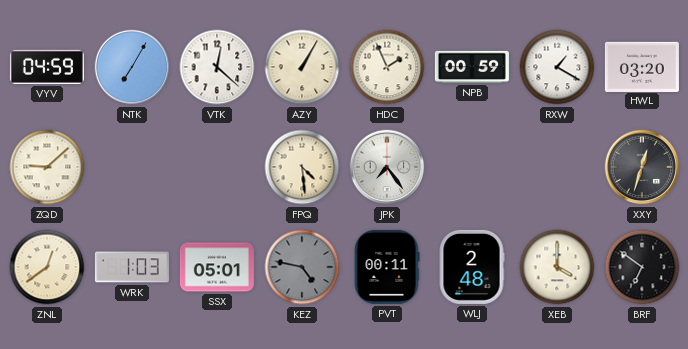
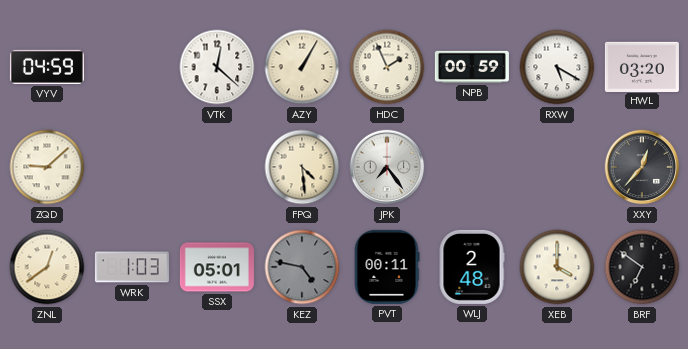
NTK: 7:05 -> none
RXW: 1:20 -> 5:20
XXY: 12:33 -> 12:37
